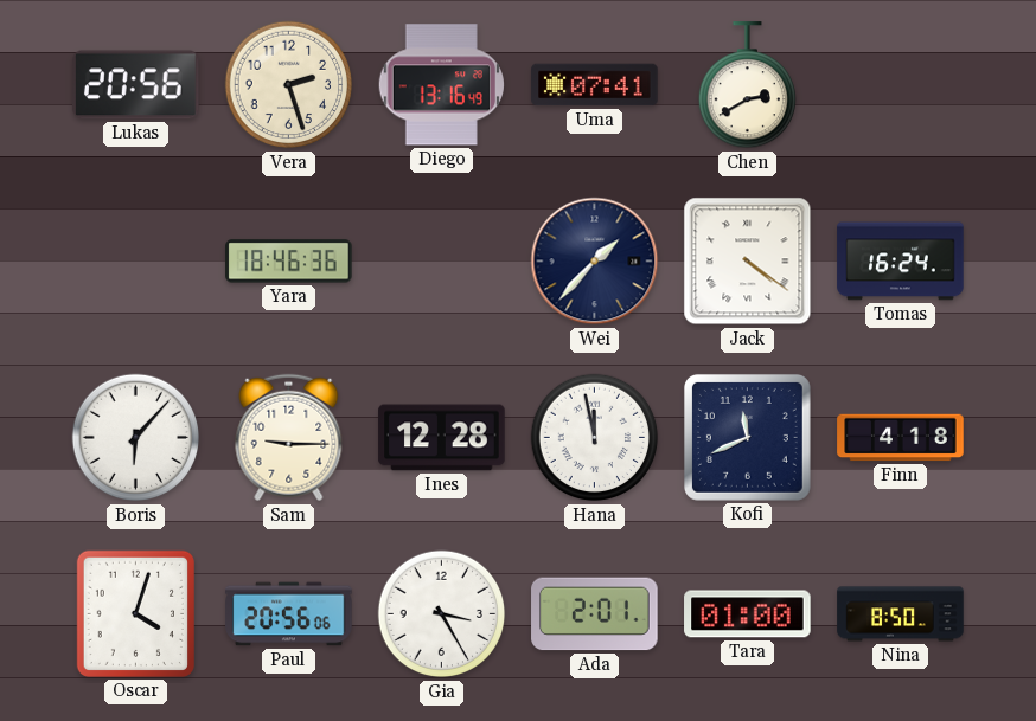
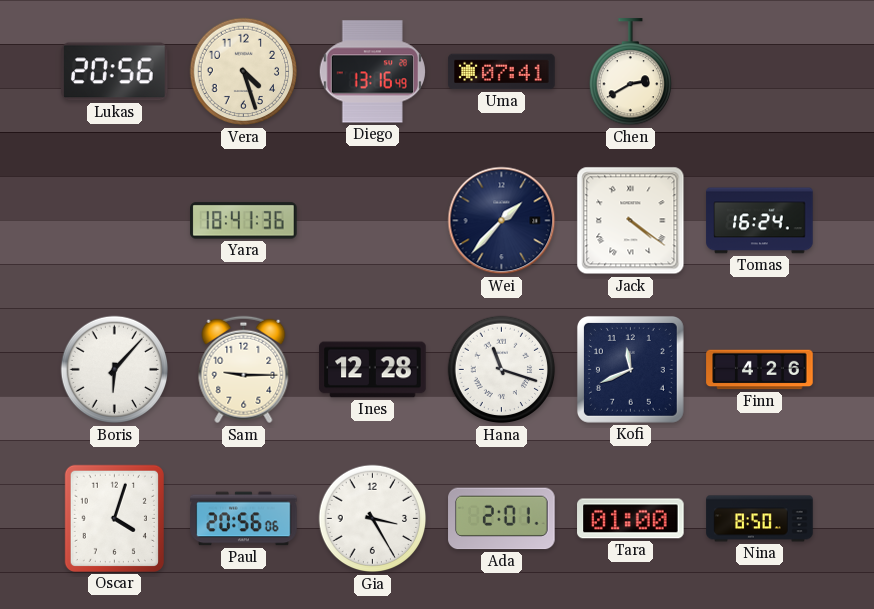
Vera: 2:27 -> 4:27
Yara: 18:46 -> 18:41
Hana: 11:58 -> 11:18
Finn: 4:18 -> 4:26
